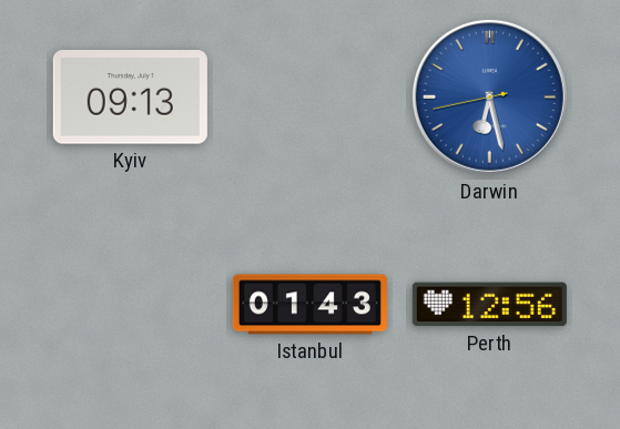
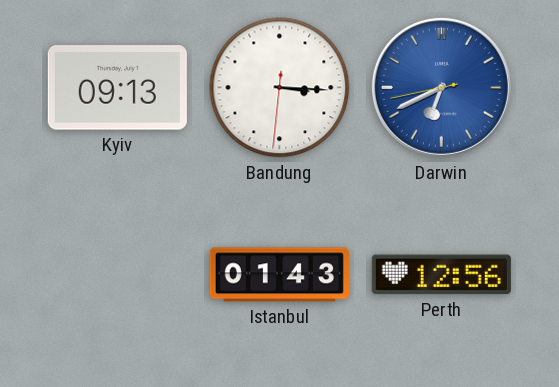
Bandung: none -> 3:15
Darwin: 6:27 -> 6:40
